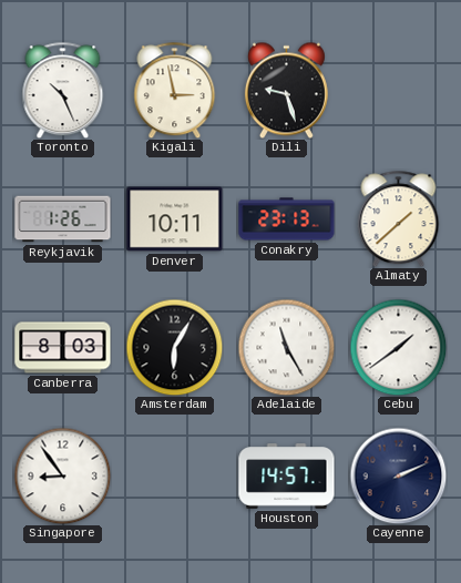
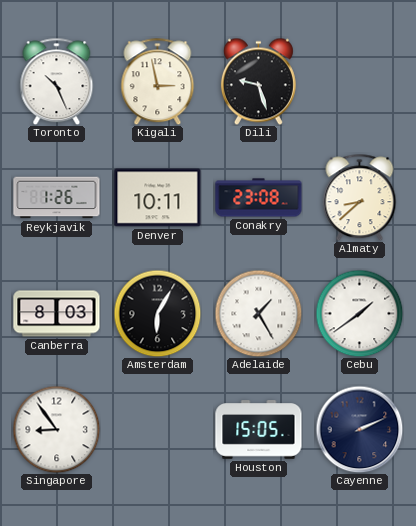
Conakry: 23:13 -> 23:08
Almaty: 1:38 -> 8:38
Adelaide: 11:25 -> 1:25
Houston: 14:57 -> 15:05
